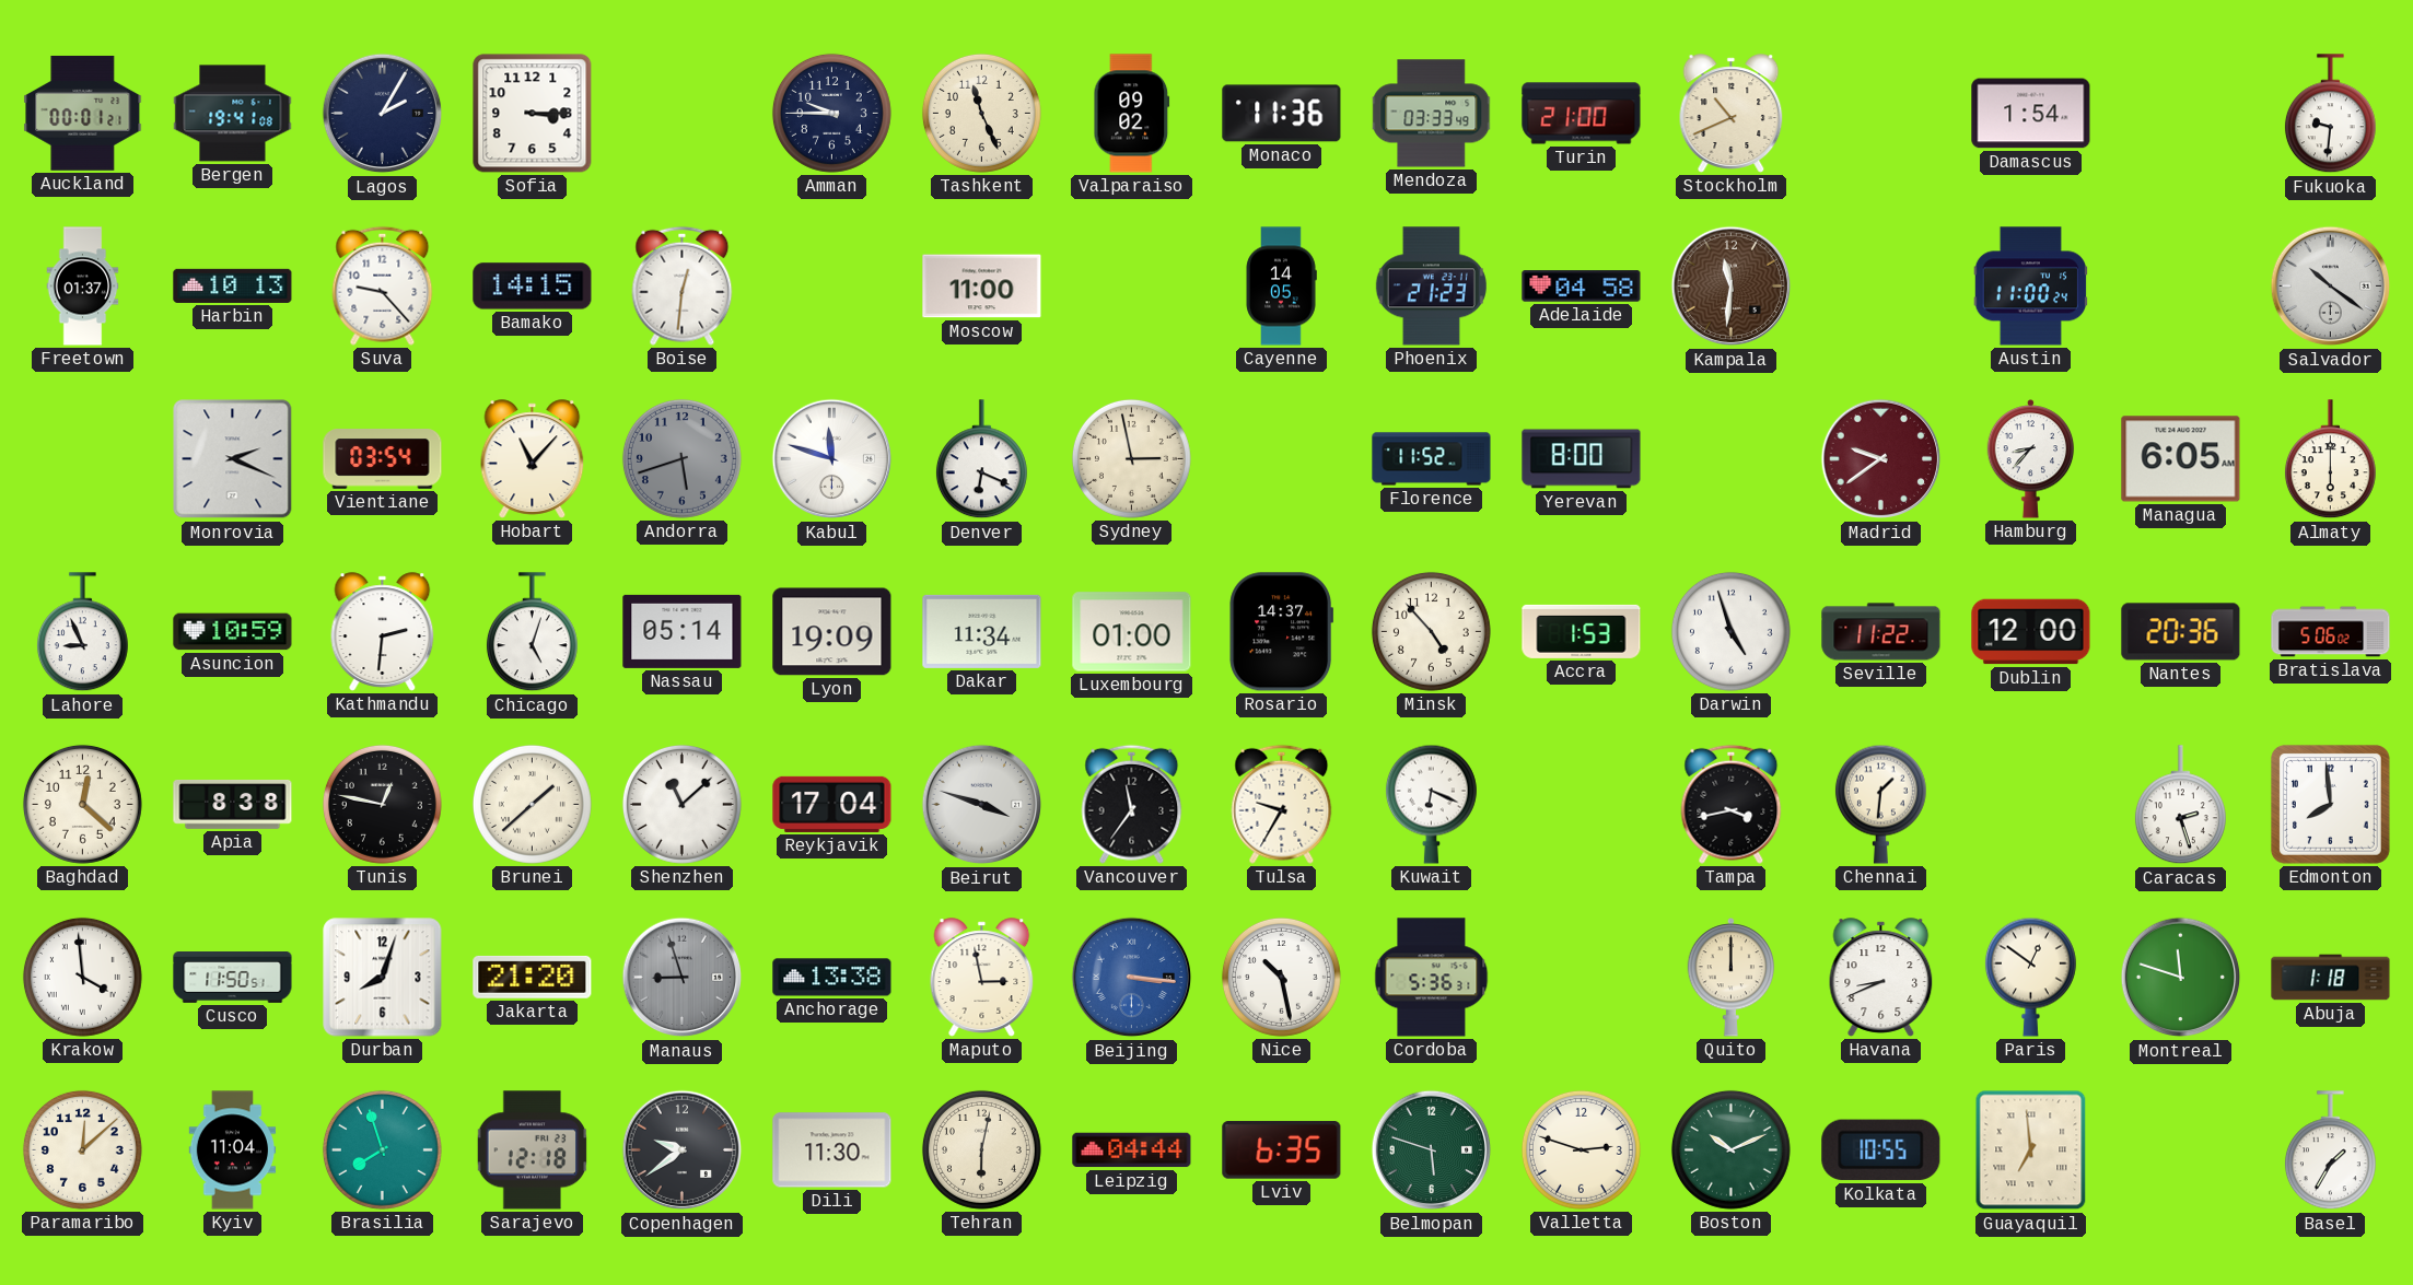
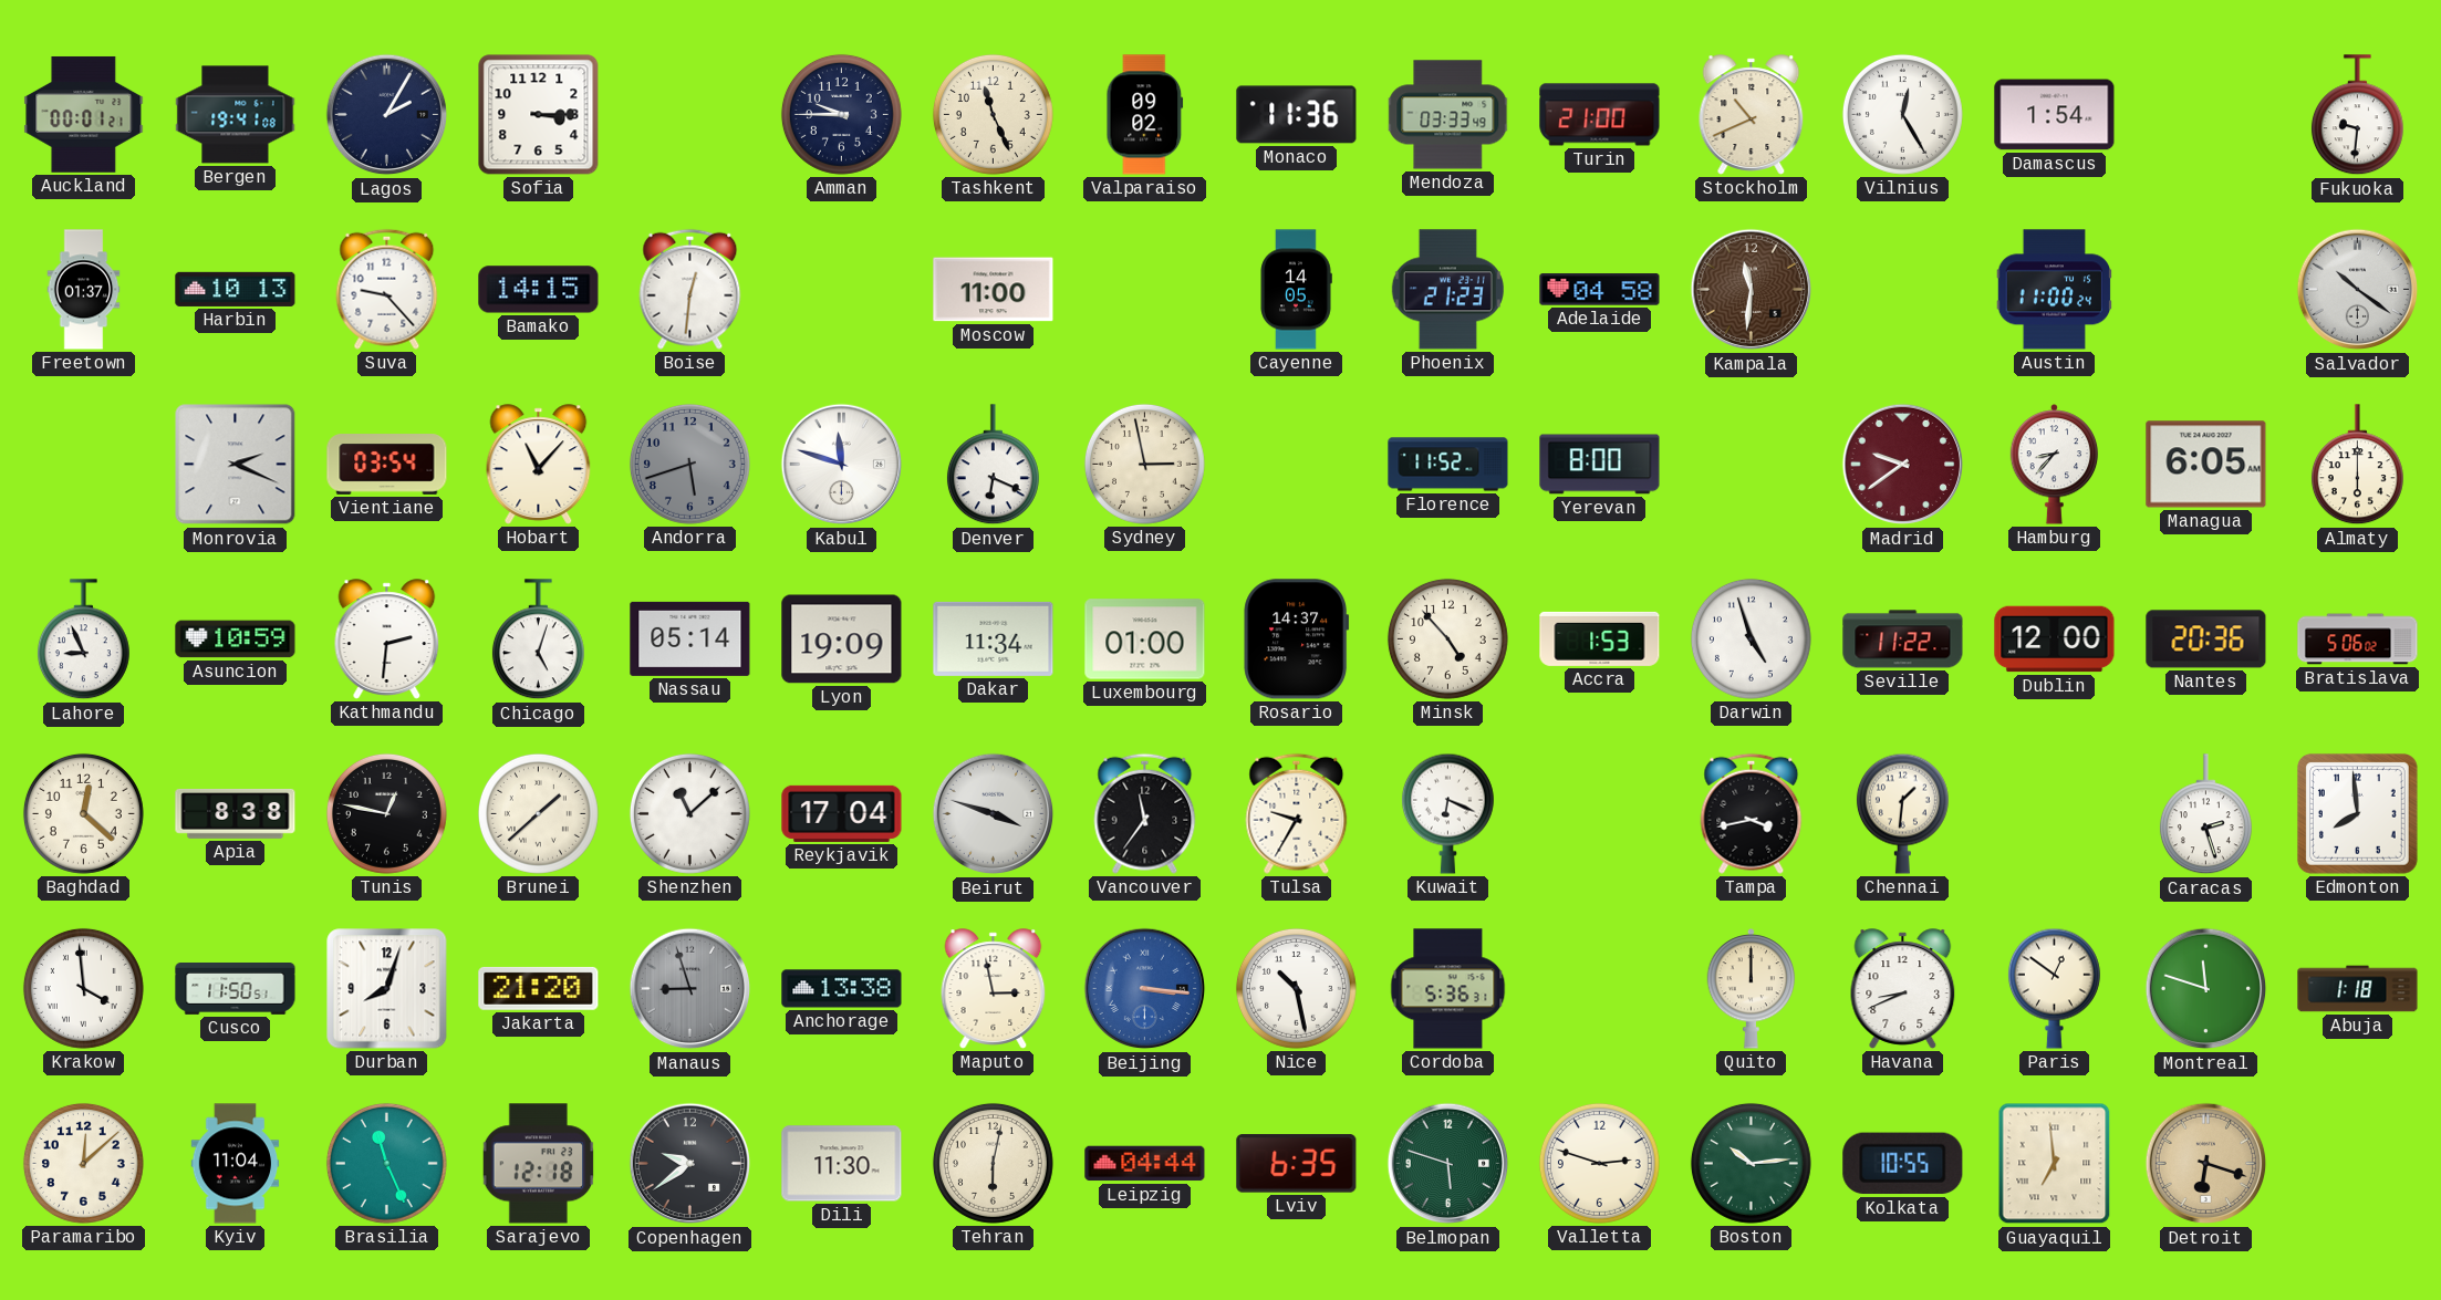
Vilnius: none -> 12:25
Brasilia: 7:57 -> 11:26
Boston: 10:11 -> 10:14
Detroit: none -> 6:18
Basel: 1:35 -> none
